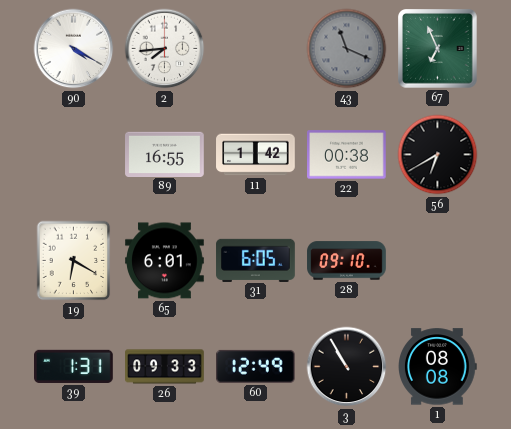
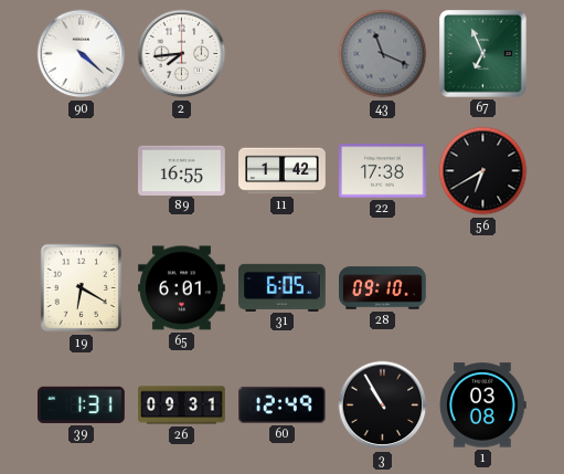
90: 4:20 -> 4:22
22: 00:38 -> 17:38
26: 09:33 -> 09:31
1: 08:08 -> 03:08
